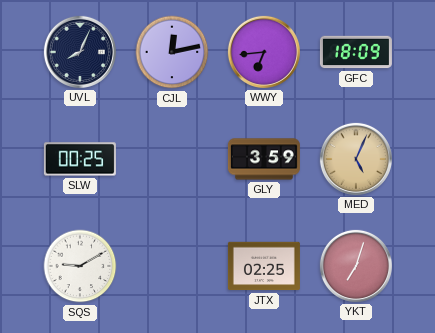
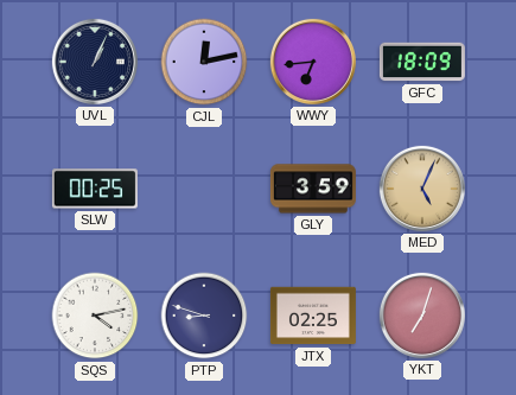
UVL: 8:04 -> 1:04
SQS: 9:10 -> 4:13
PTP: none -> 8:48
